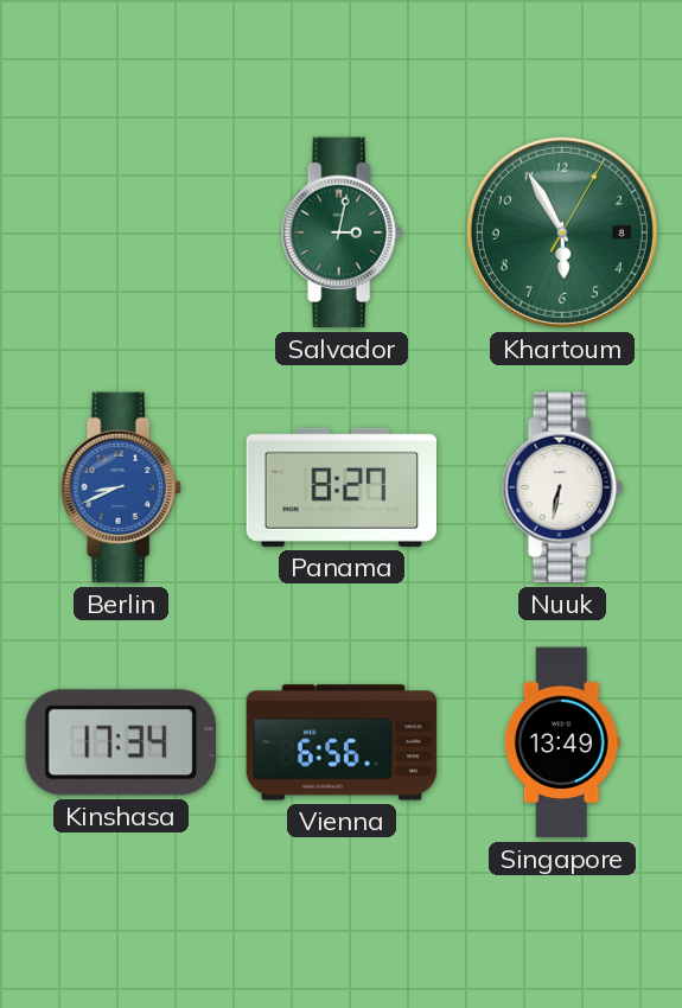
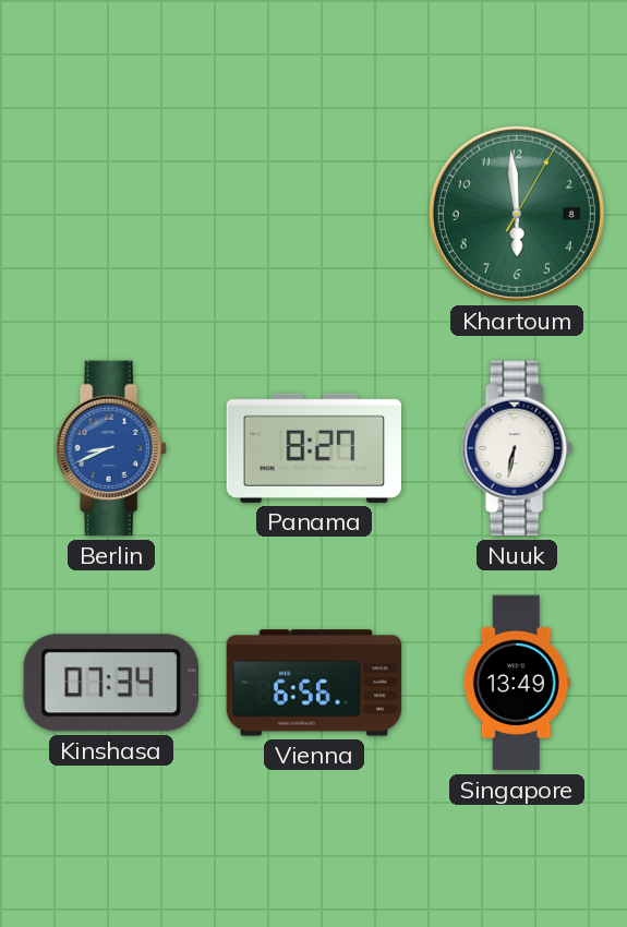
Salvador: 3:02 -> none
Khartoum: 5:55 -> 5:59
Kinshasa: 17:34 -> 07:34
